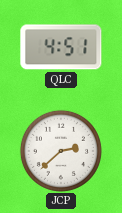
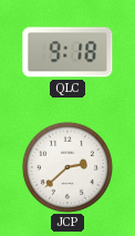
QLC: 4:51 -> 9:18
